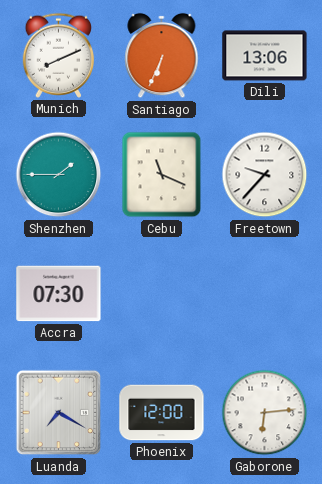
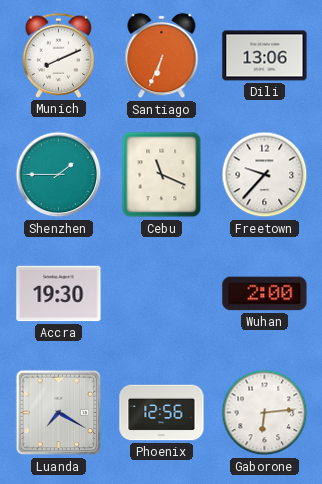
Accra: 07:30 -> 19:30
Wuhan: none -> 2:00
Phoenix: 12:00 -> 12:56
